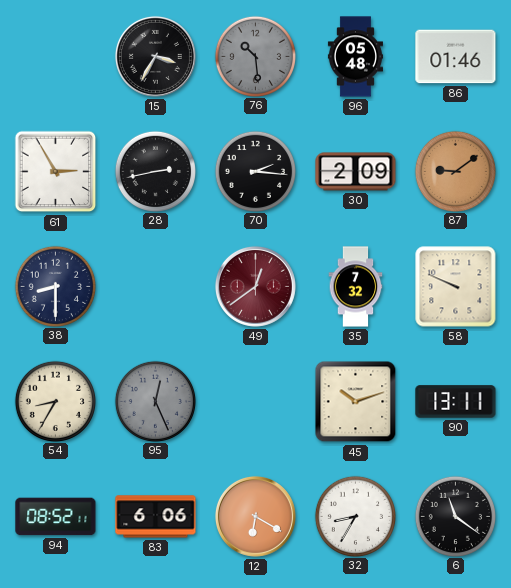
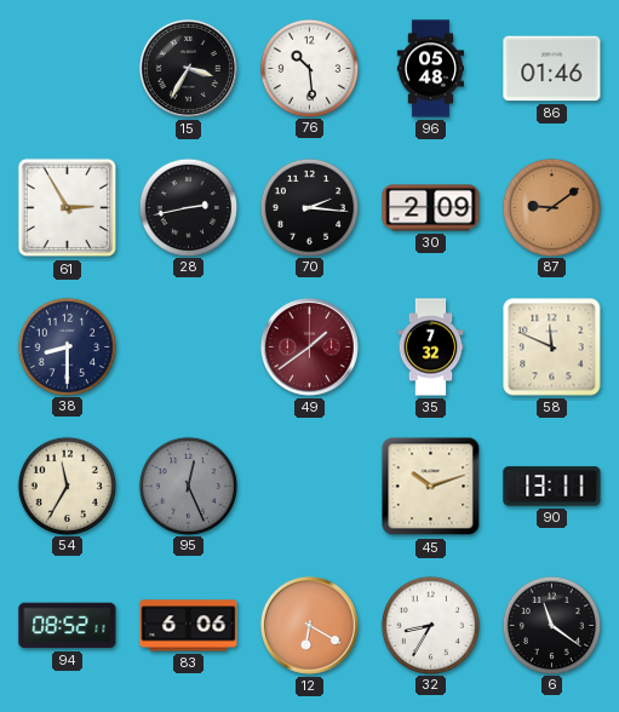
76 dial: grey -> white
49: 12:39 -> 1:39
58: 9:49 -> 11:49
54: 8:35 -> 11:35
